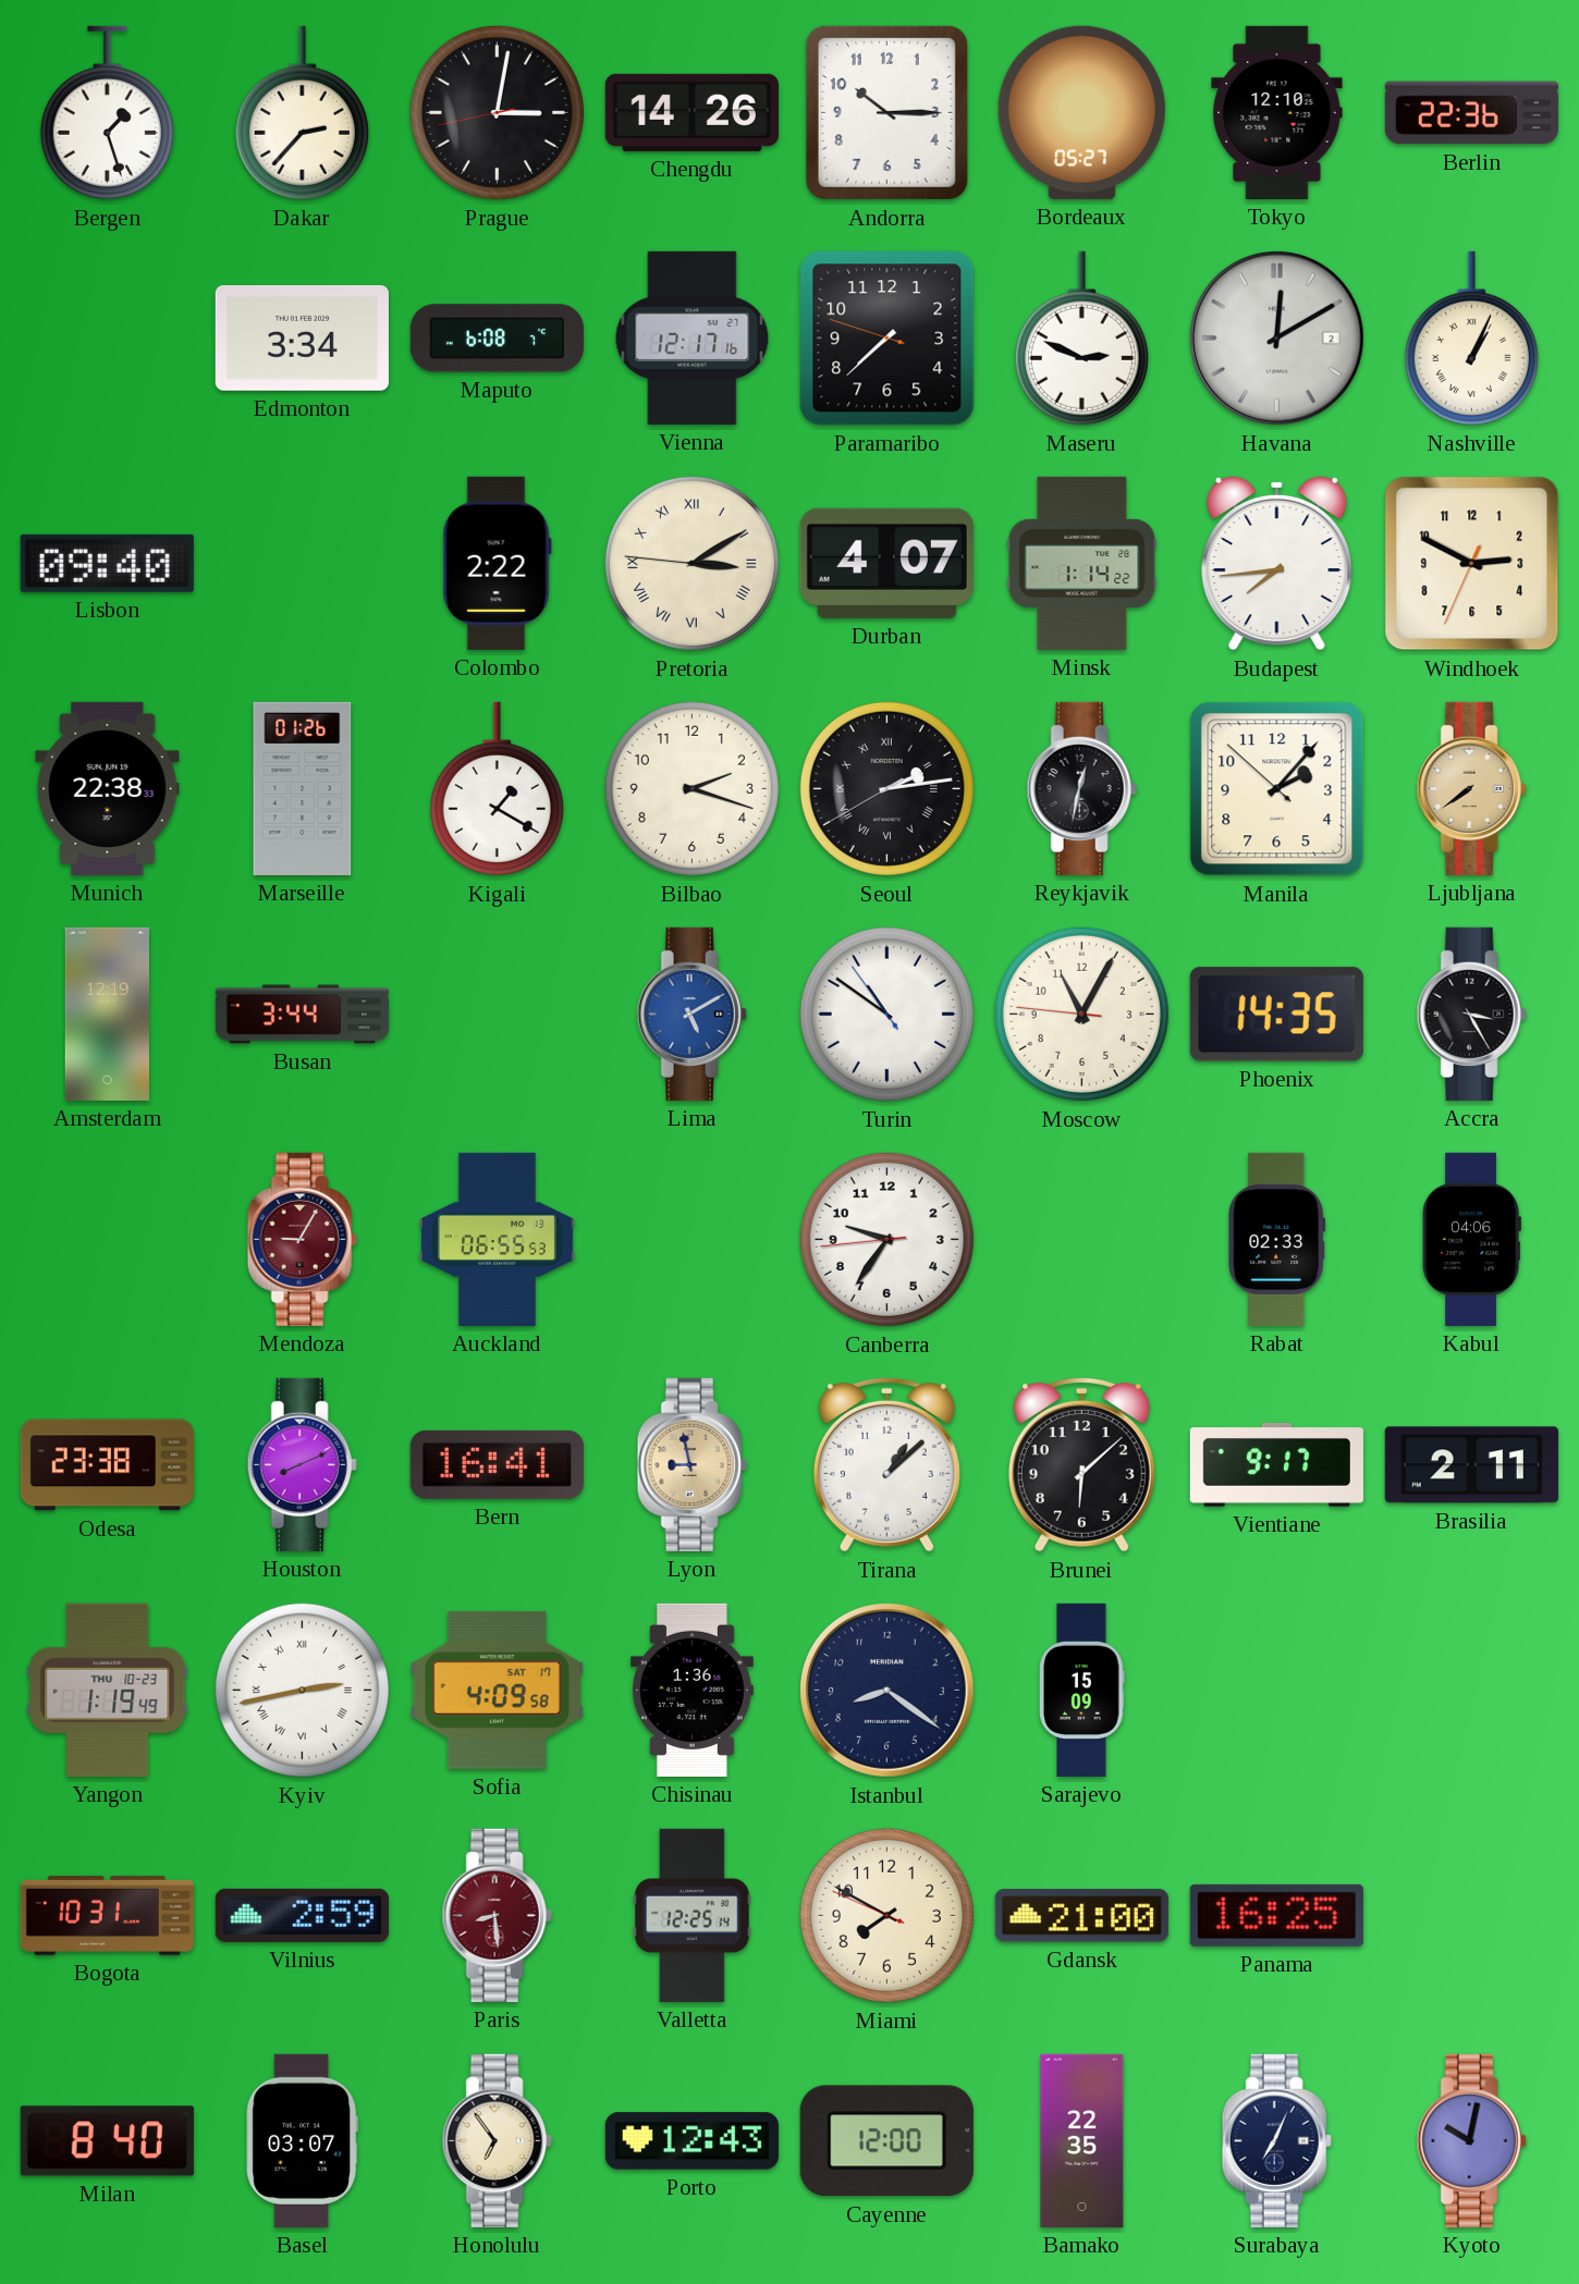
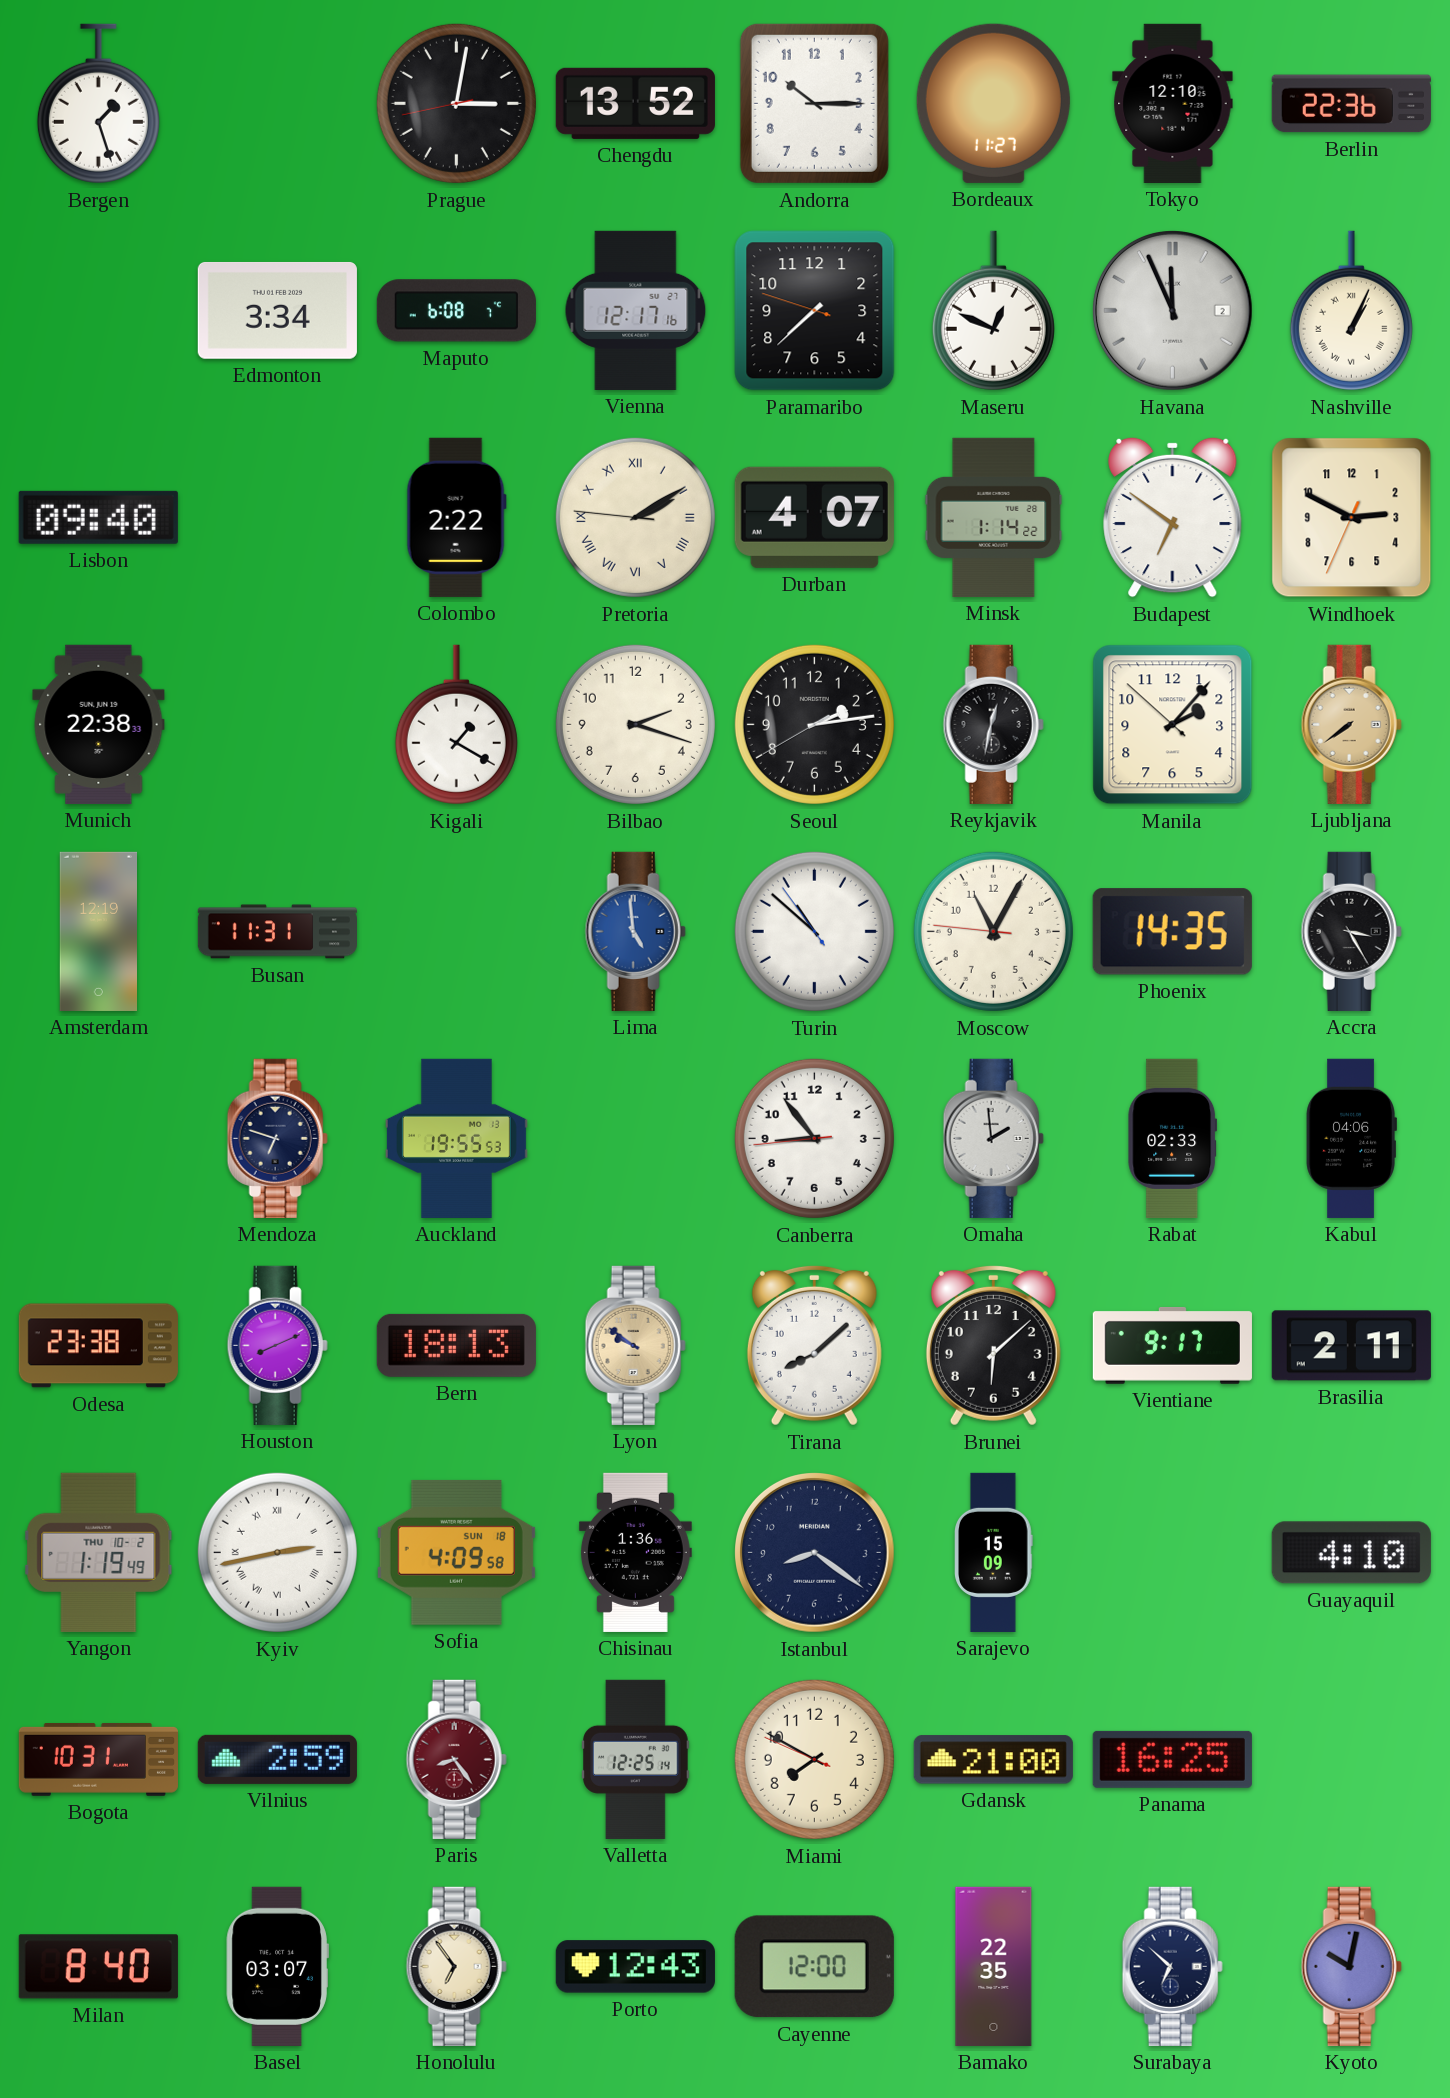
Dakar: 2:37 -> none
Chengdu: 14:26 -> 13:52
Bordeaux: 05:27 -> 11:27
Maseru: 2:49 -> 12:49
Havana: 12:10 -> 11:56
Pretoria: 3:09 -> 2:09
Budapest: 7:44 -> 6:51
Marseille: 01:26 -> none
Seoul numerals: Roman -> Arabic
Busan: 3:44 -> 11:31
Lima: 5:10 -> 4:59
Turin: 10:50 -> 10:51
Mendoza: 9:05 -> 6:48
Mendoza dial: burgundy -> navy
Auckland: 06:55 -> 19:55
Canberra: 9:35 -> 8:53
Omaha: none -> 1:59
Bern: 16:41 -> 18:13
Lyon: 8:58 -> 9:51
Tirana: 1:08 -> 8:08
Yangon date: THU 10-23 -> THU 10-2
Sofia date: SAT 17 -> SUN 18
Guayaquil: none -> 4:10
Paris: 8:29 -> 8:24
Surabaya: 7:04 -> 6:52
